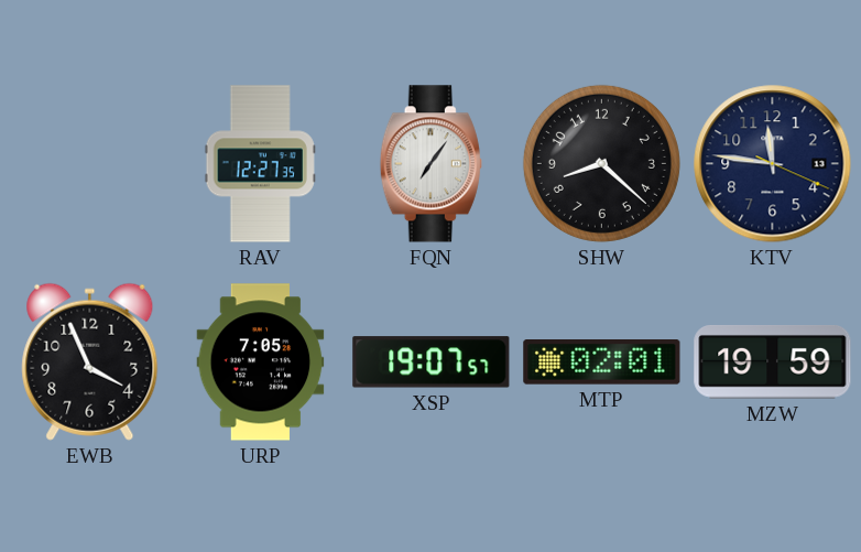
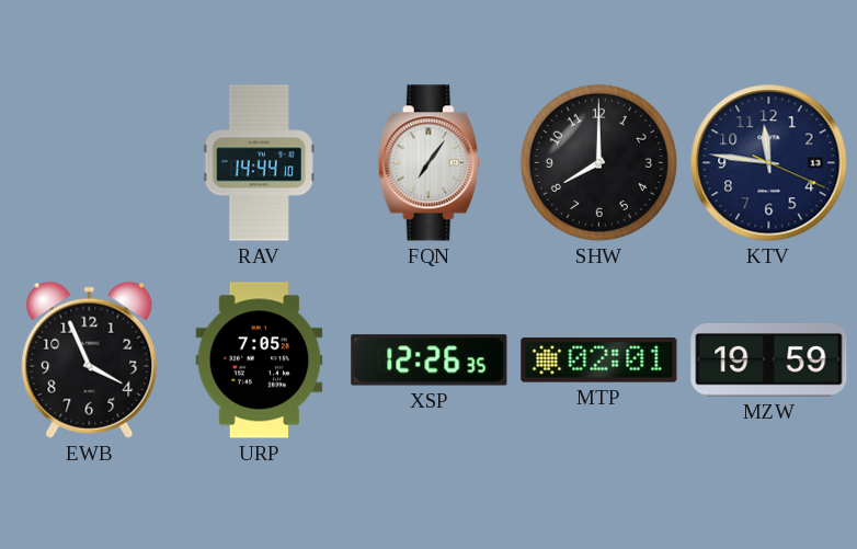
RAV: 12:27 -> 14:44
SHW: 8:22 -> 8:00
XSP: 19:07 -> 12:26
